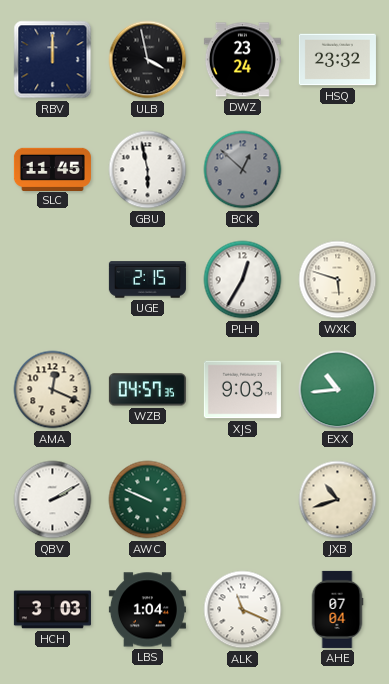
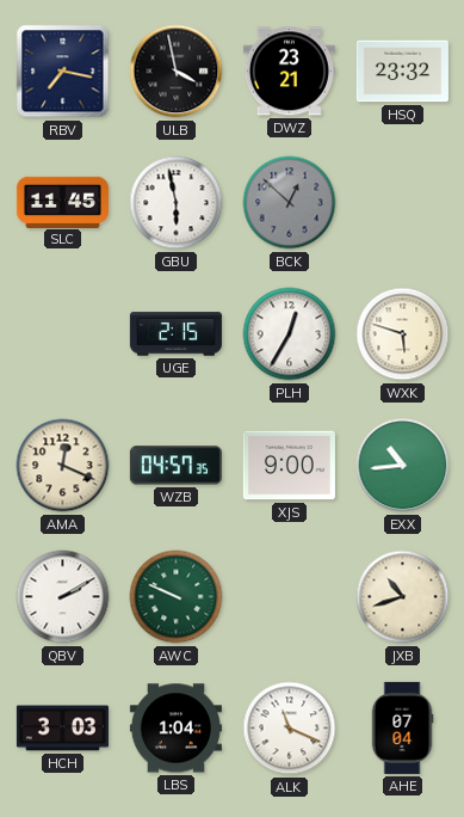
RBV: 12:00 -> 7:17
DWZ: 23:24 -> 23:21
XJS: 9:03 -> 9:00
